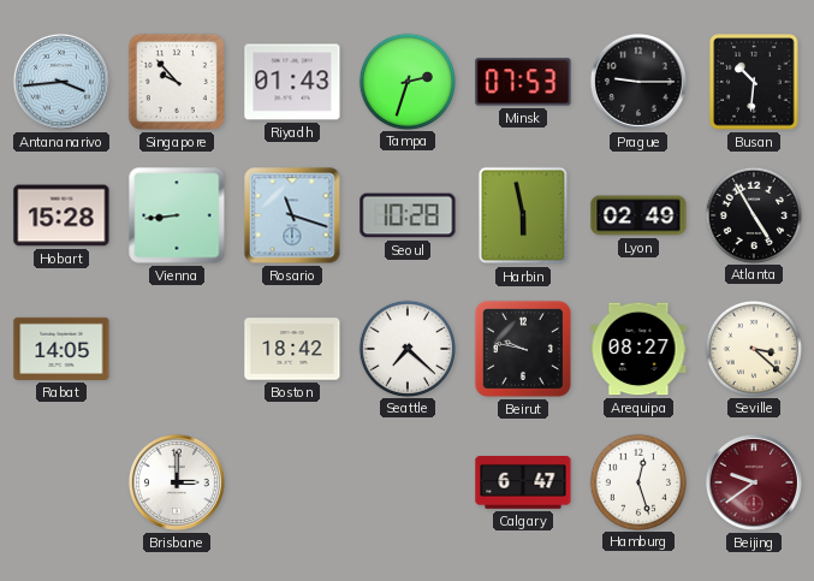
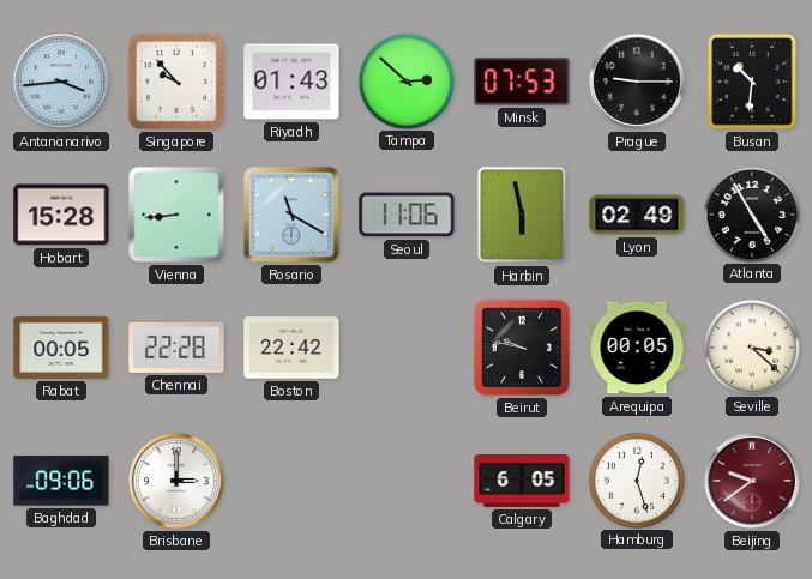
Tampa: 2:33 -> 2:52
Rosario: 11:18 -> 11:20
Seoul: 10:28 -> 11:06
Rabat: 14:05 -> 00:05
Chennai: none -> 22:28
Boston: 18:42 -> 22:42
Seattle: 7:22 -> none
Arequipa: 08:27 -> 00:05
Baghdad: none -> 09:06
Calgary: 6:47 -> 6:05
